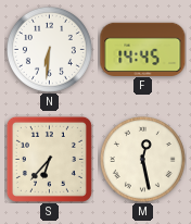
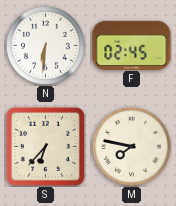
F: 14:45 -> 02:45
M: 12:28 -> 7:47
